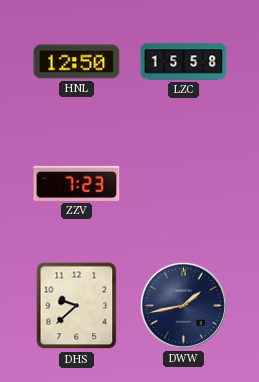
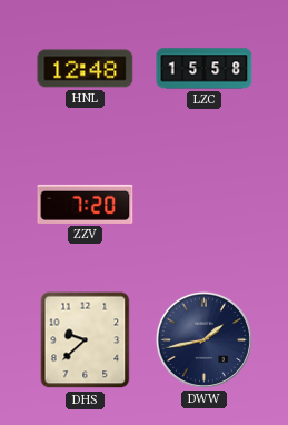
HNL: 12:50 -> 12:48
ZZV: 7:23 -> 7:20
